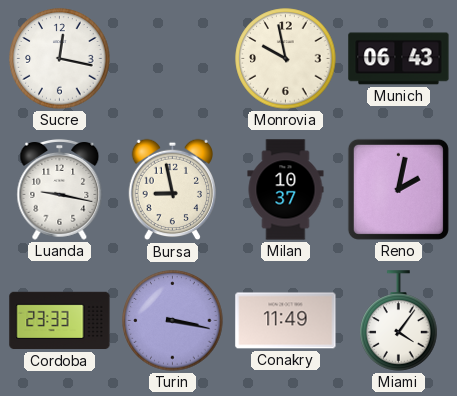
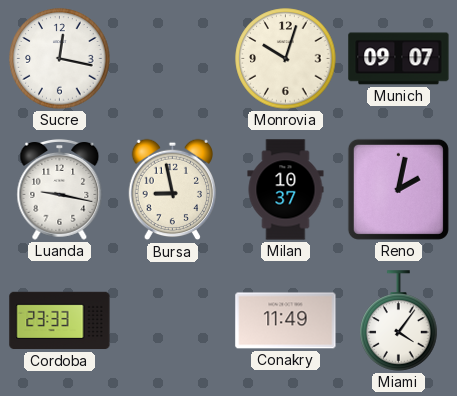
Monrovia: 9:58 -> 10:03
Munich: 06:43 -> 09:07
Turin: 3:17 -> none
